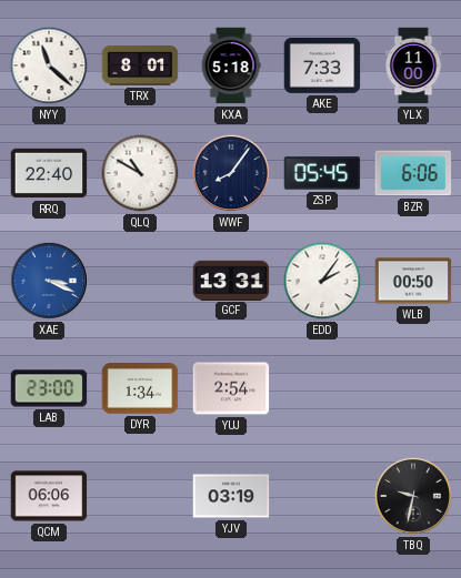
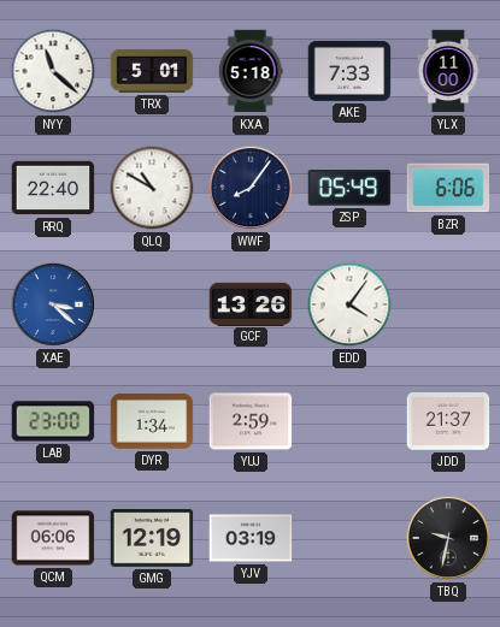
TRX: 8:01 -> 5:01
ZSP: 05:45 -> 05:49
XAE: 3:19 -> 3:22
GCF: 13:31 -> 13:26
EDD: 2:06 -> 4:06
WLB: 00:50 -> none
YUJ: 2:54 -> 2:59
JDD: none -> 21:37
GMG: none -> 12:19
